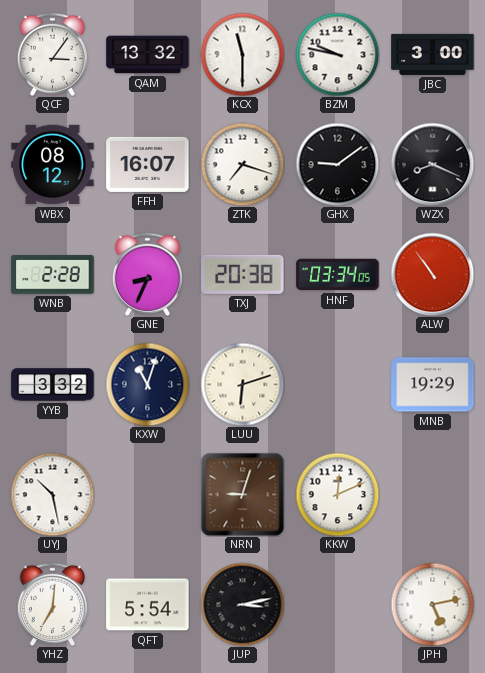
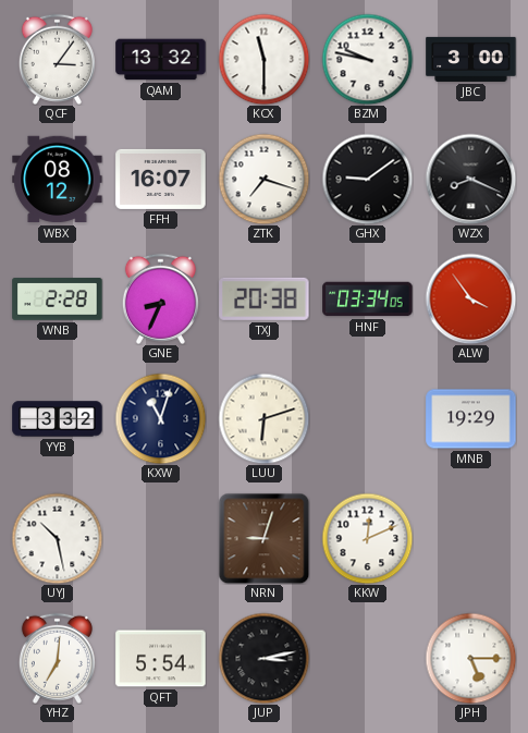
ALW: 10:54 -> 3:54
JPH: 5:13 -> 5:15
